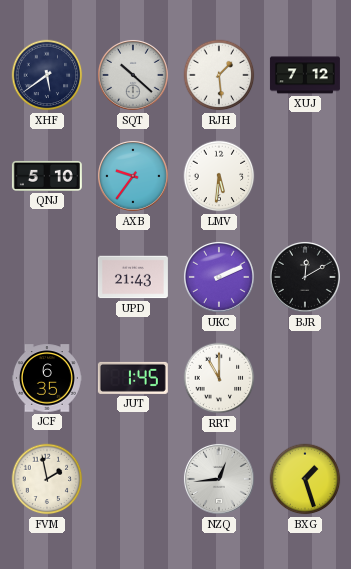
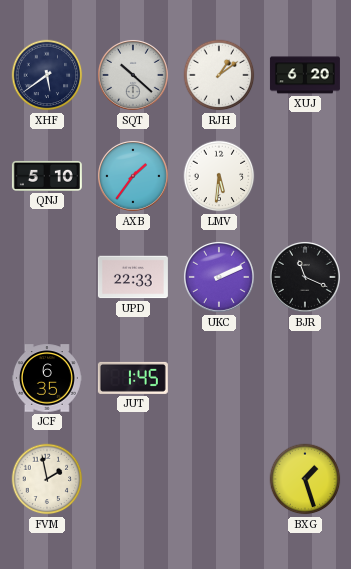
RJH: 1:29 -> 1:09
XUJ: 7:12 -> 6:20
AXB: 9:36 -> 1:36
UPD: 21:43 -> 22:33
BJR: 12:10 -> 11:19
RRT: 11:00 -> none
NZQ: 12:44 -> none
